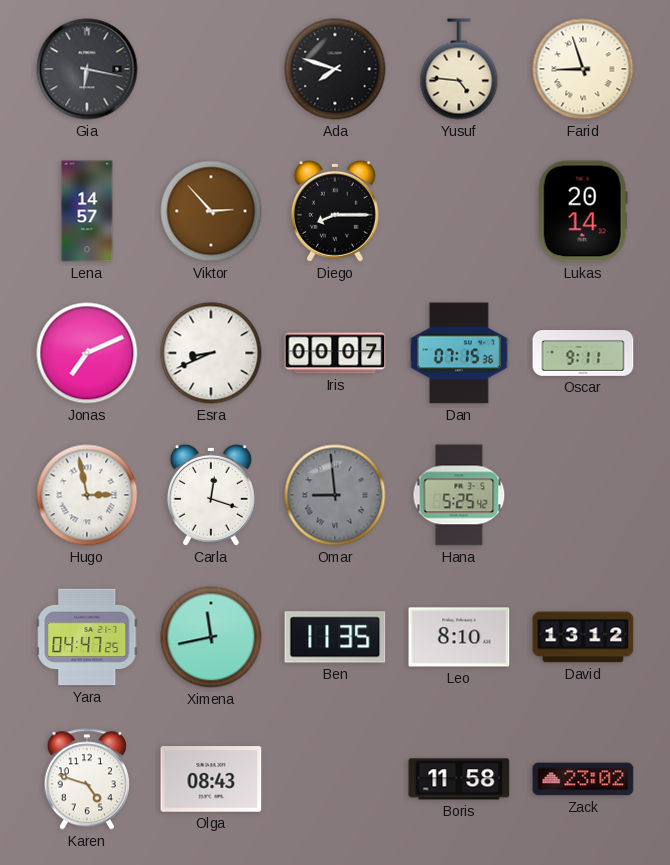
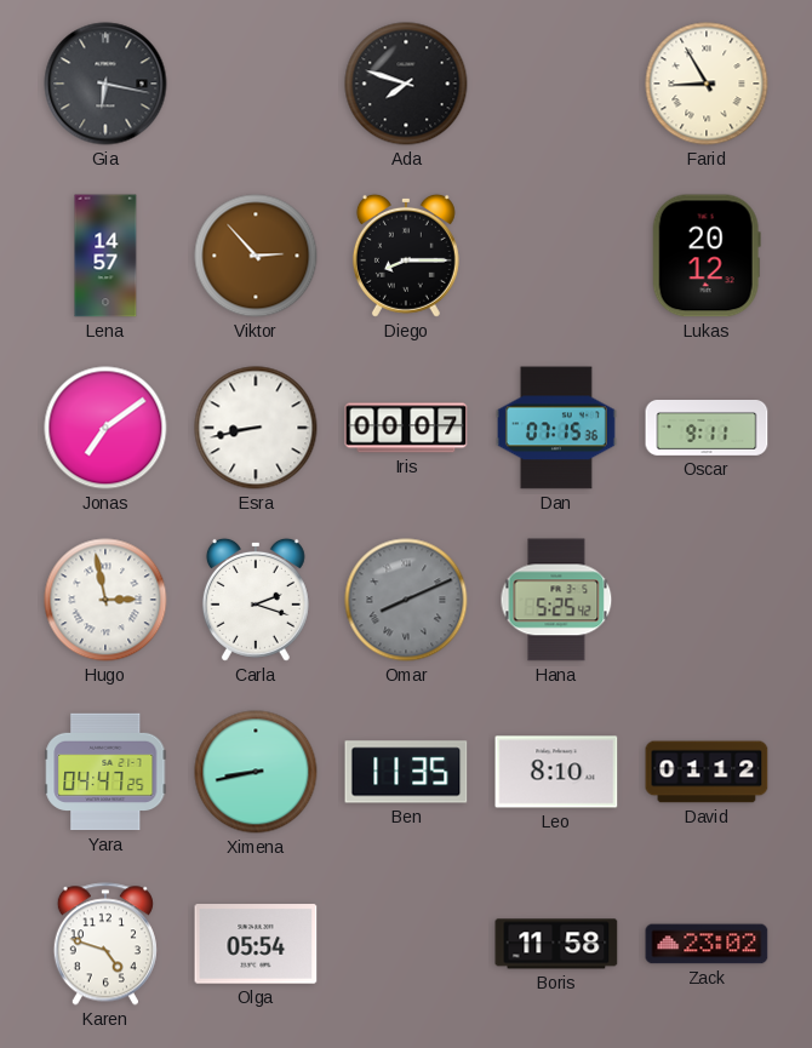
Yusuf: 4:46 -> none
Farid: 8:57 -> 8:55
Lukas: 20:14 -> 20:12
Jonas: 7:11 -> 7:09
Esra: 8:41 -> 8:43
Carla: 12:18 -> 2:18
Omar: 8:59 -> 8:11
Ximena: 11:43 -> 8:43
David: 13:12 -> 01:12
Olga: 08:43 -> 05:54
